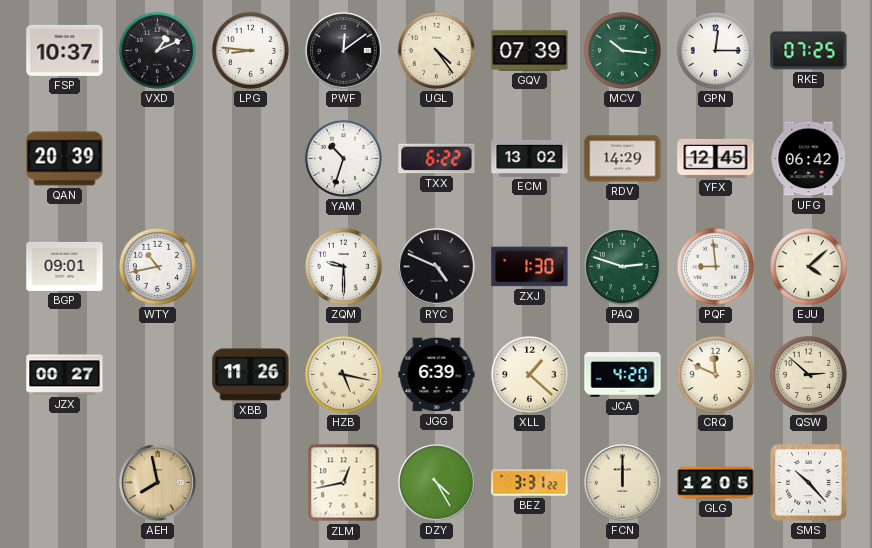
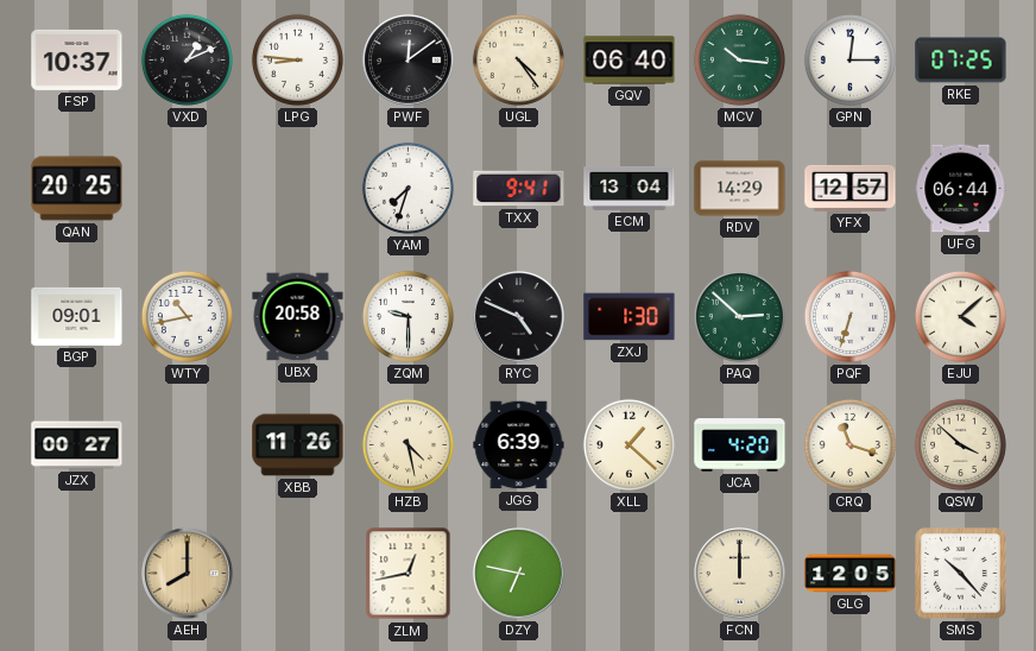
GQV: 07:39 -> 06:40
QAN: 20:39 -> 20:25
YAM: 10:33 -> 7:33
TXX: 6:22 -> 9:41
ECM: 13:02 -> 13:04
YFX: 12:45 -> 12:57
UFG: 06:42 -> 06:44
UBX: none -> 20:58
PAQ: 2:48 -> 2:52
PQF: 8:59 -> 6:33
HZB: 5:17 -> 4:28
CRQ: 11:49 -> 11:18
QSW: 2:52 -> 3:52
AEH: 7:58 -> 8:00
DZY: 4:25 -> 6:47
BEZ: 3:31 -> none
